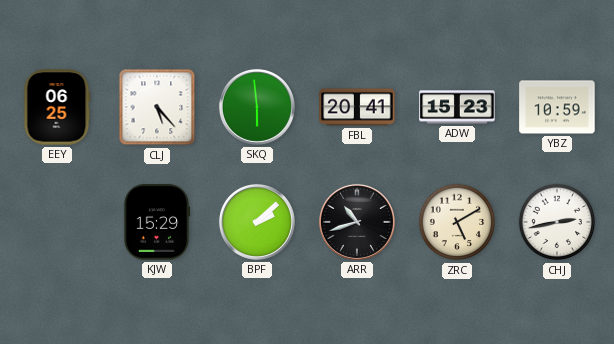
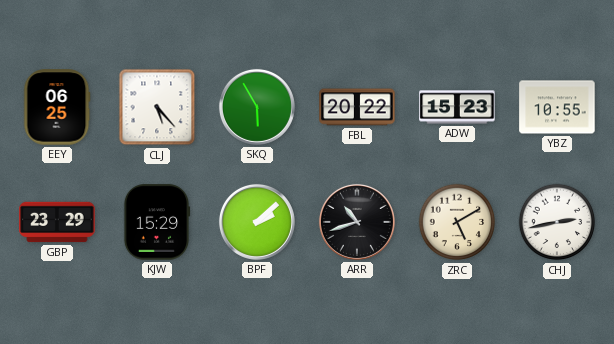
SKQ: 5:59 -> 5:55
FBL: 20:41 -> 20:22
YBZ: 10:59 -> 10:55
GBP: none -> 23:29
